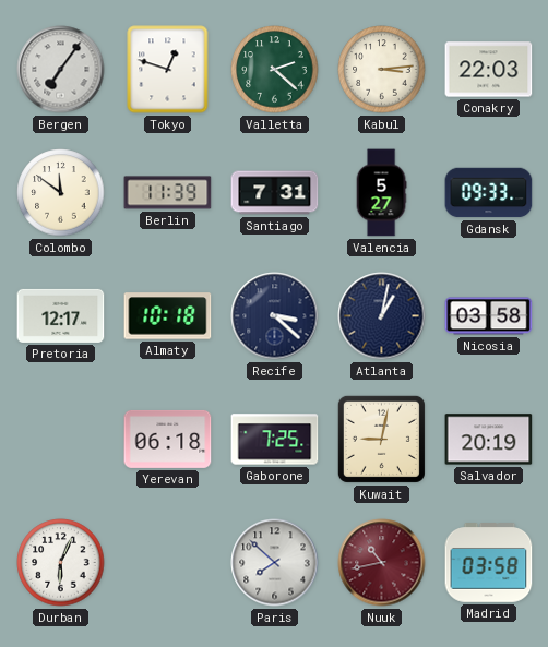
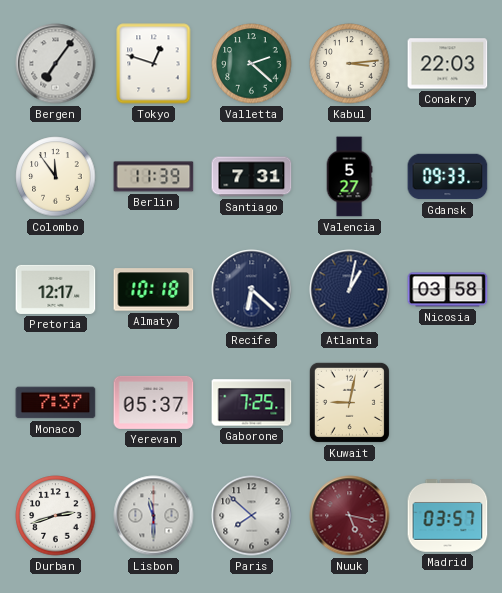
Colombo: 11:51 -> 11:54
Recife: 3:22 -> 6:22
Monaco: none -> 7:37
Yerevan: 06:18 -> 05:37
Salvador: 20:19 -> none
Durban: 6:04 -> 2:42
Lisbon: none -> 11:30
Nuuk: 10:43 -> 5:17
Madrid: 03:58 -> 03:57
